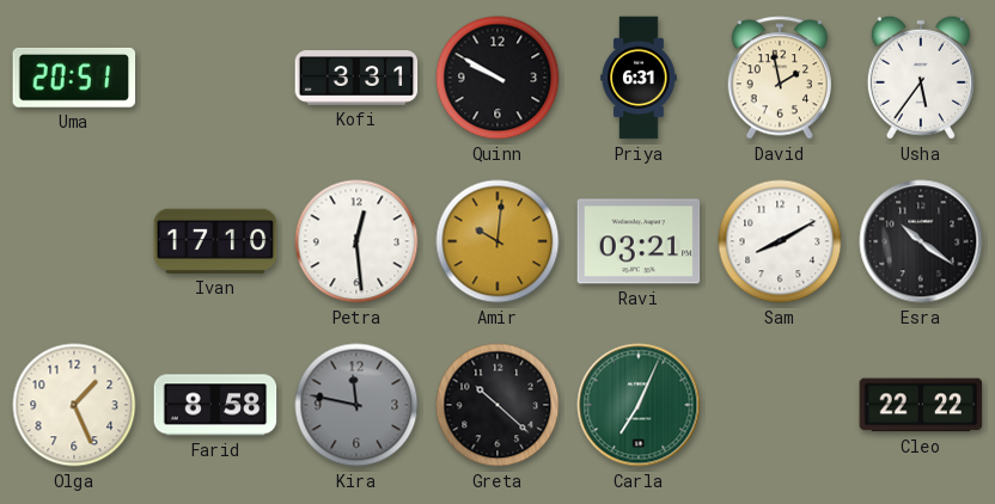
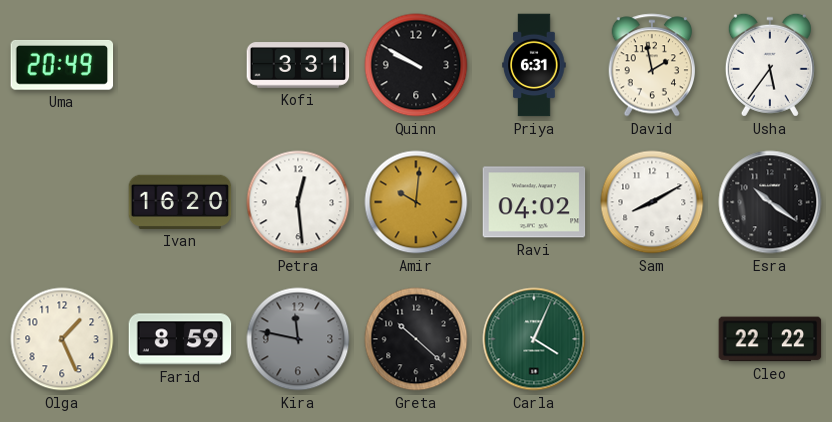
Uma: 20:51 -> 20:49
Ivan: 17:10 -> 16:20
Ravi: 03:21 -> 04:02
Farid: 8:58 -> 8:59
Carla: 7:04 -> 4:04
